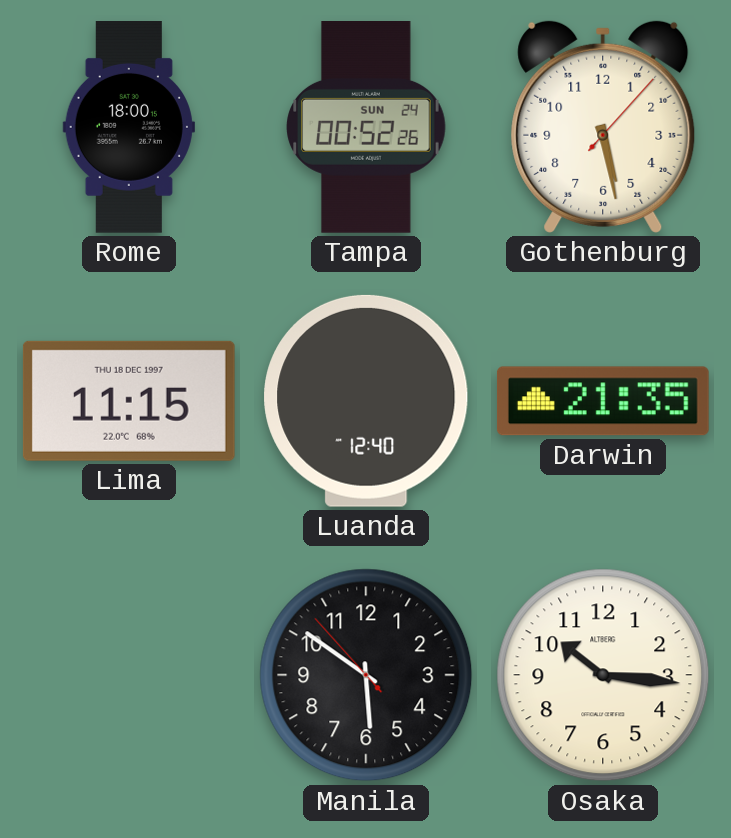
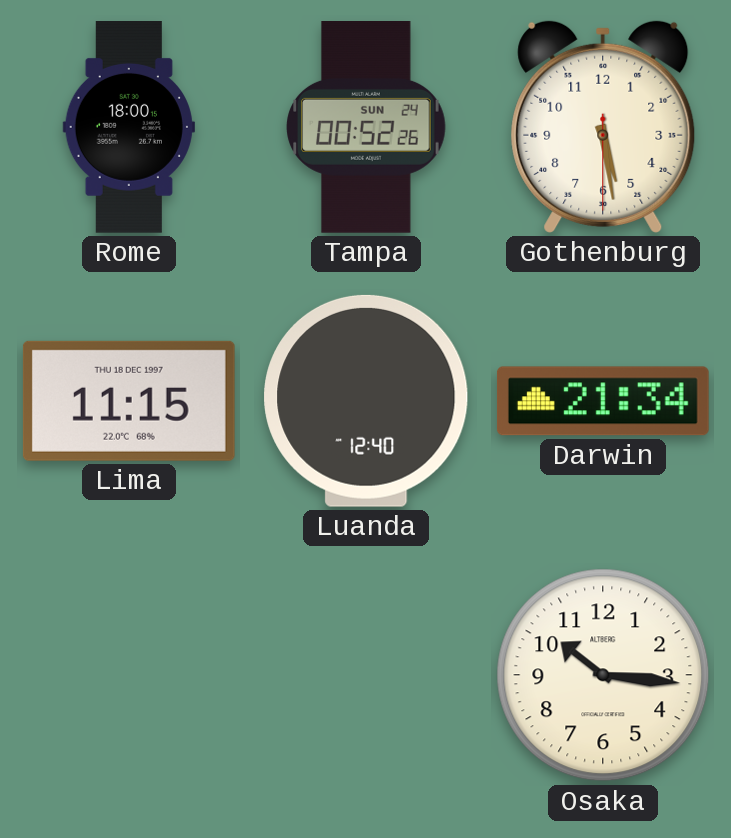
Gothenburg: 5:28:07 -> 5:28:30
Darwin: 21:35 -> 21:34
Manila: 5:50 -> none
